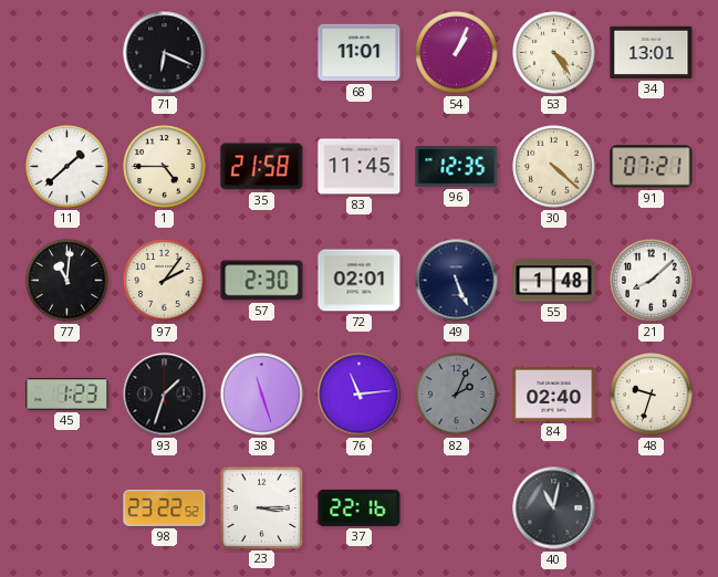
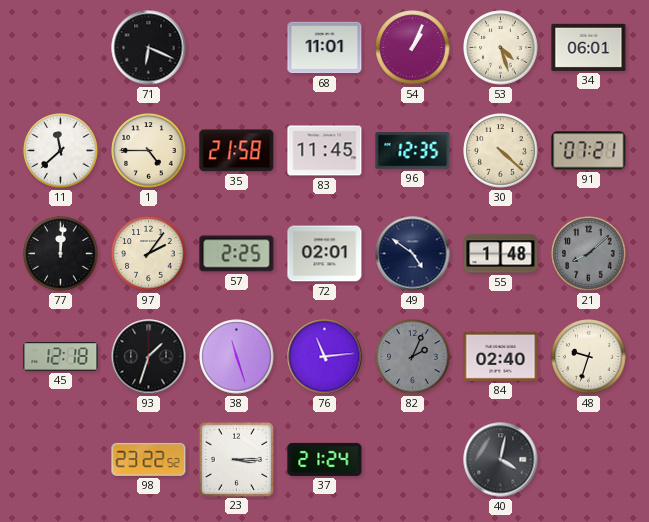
53: 4:24 -> 4:27
34: 13:01 -> 06:01
11: 1:38 -> 11:38
77: 11:01 -> 12:01
57: 2:30 -> 2:25
49: 5:26 -> 4:51
21 dial: white -> grey
45: 1:23 -> 12:18
37: 22:16 -> 21:24
40: 11:02 -> 4:02
